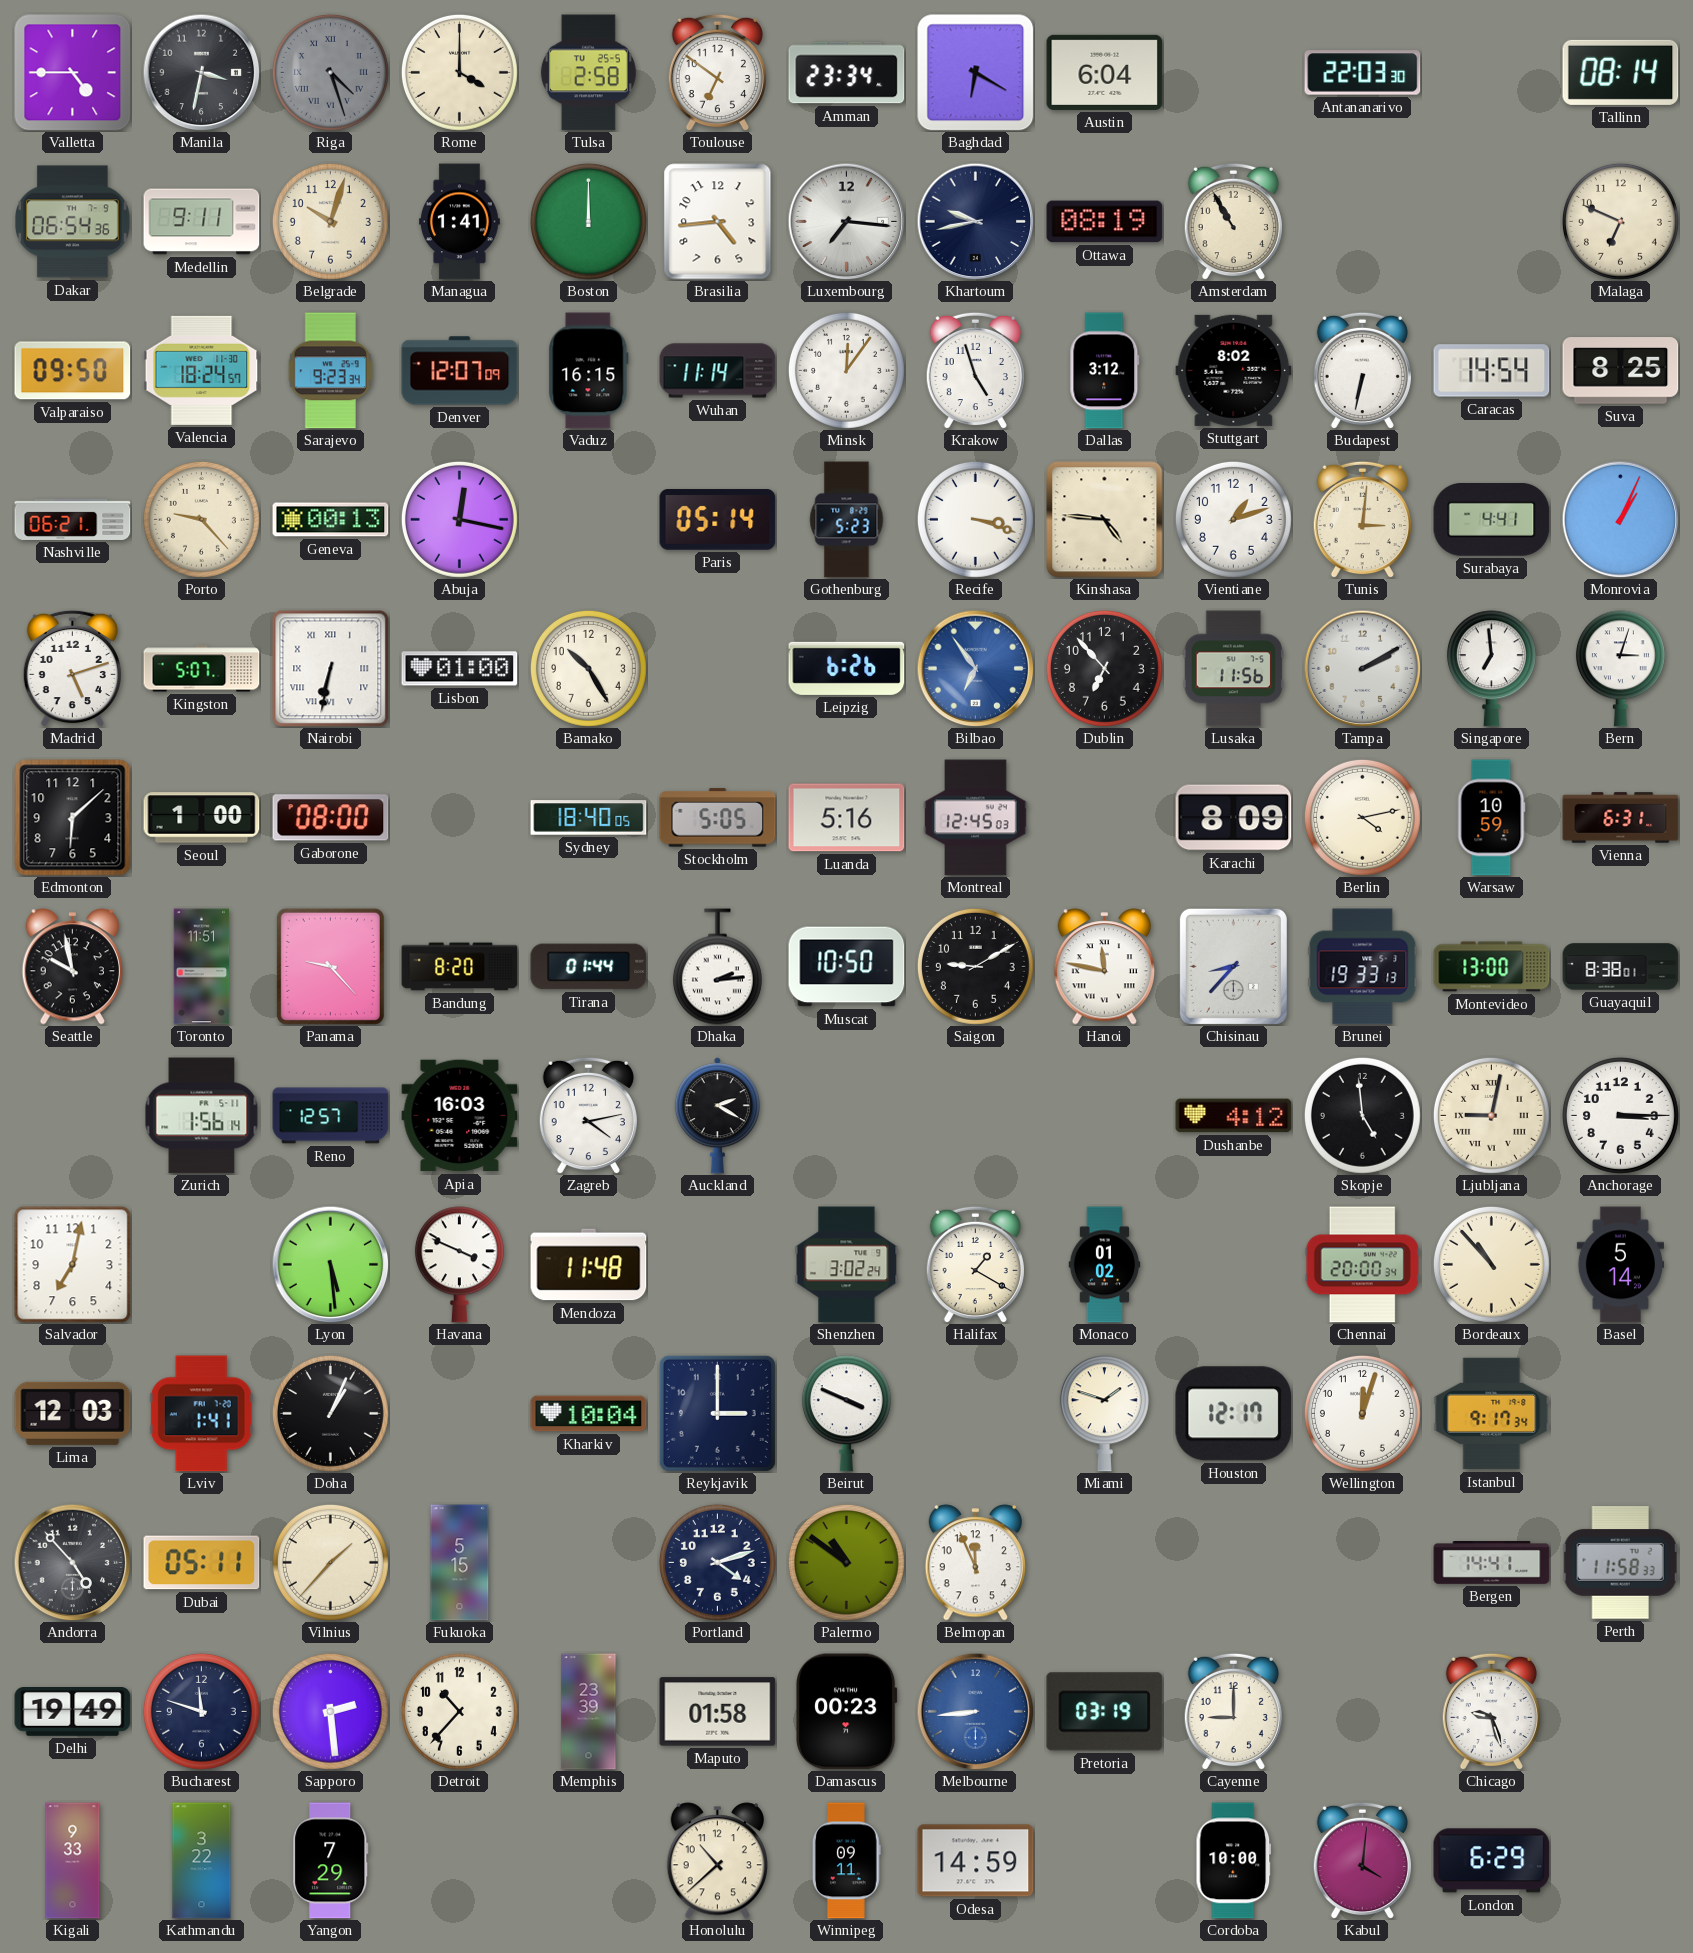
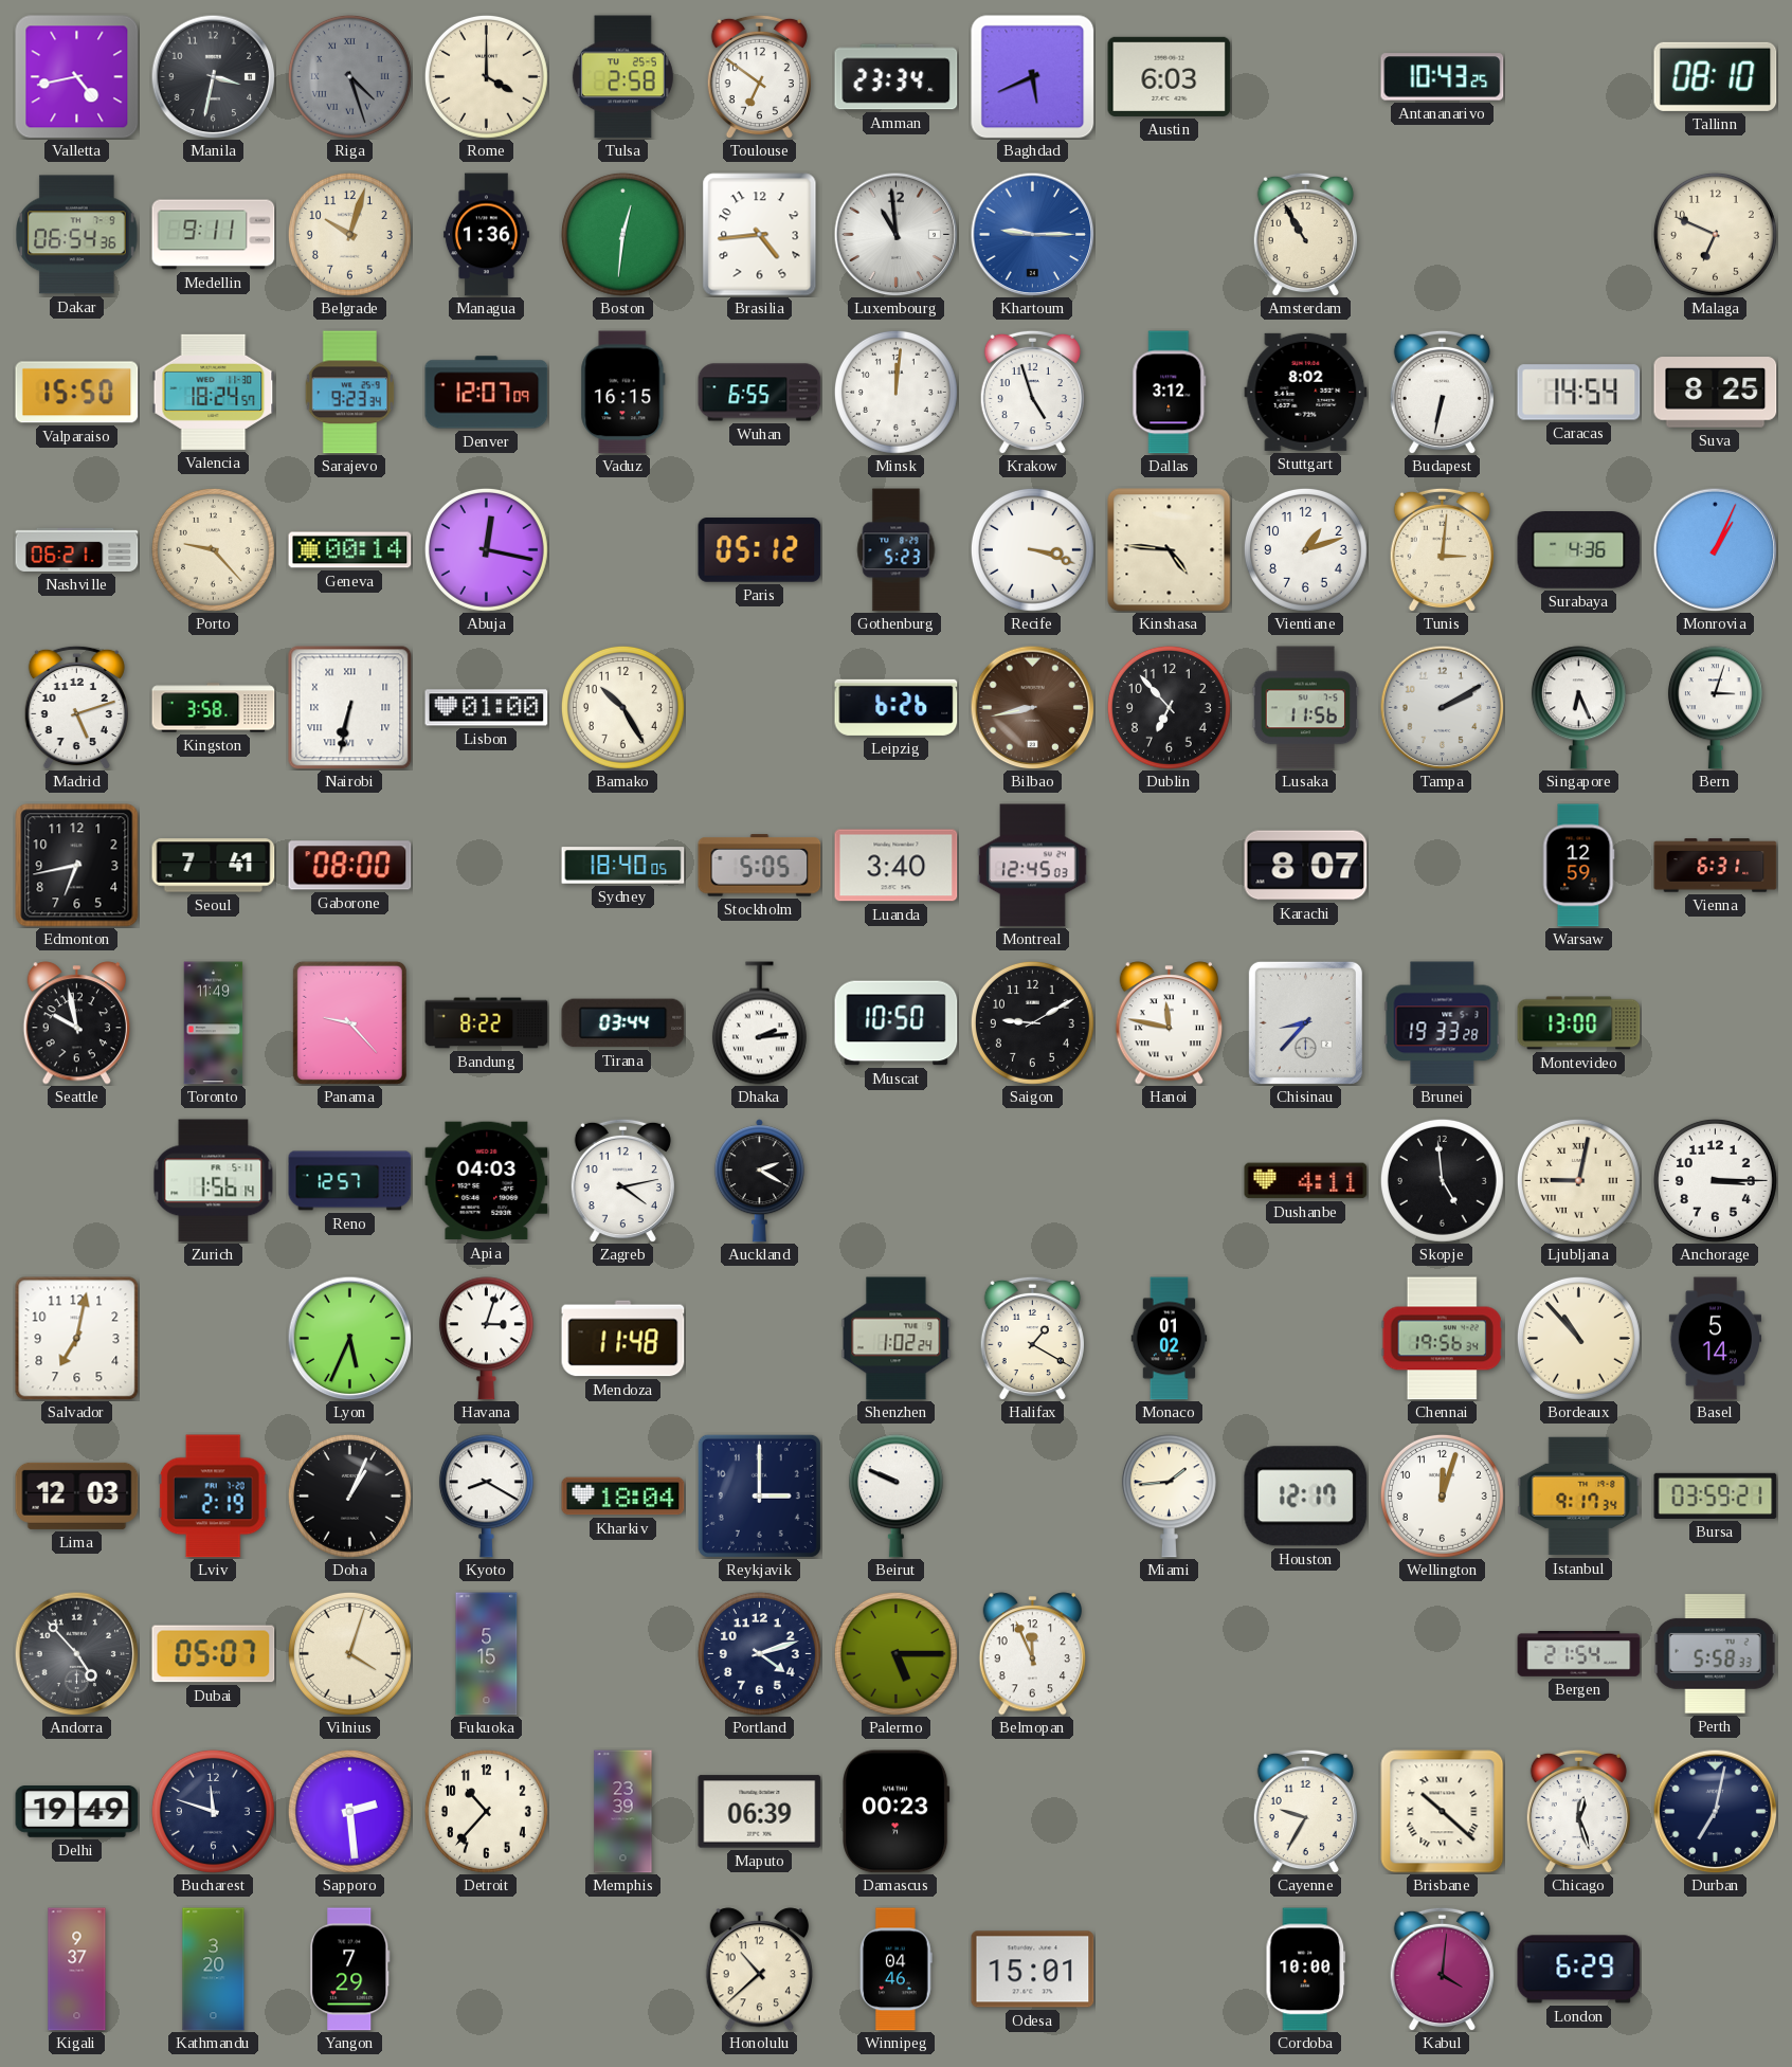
Valletta: 4:45 -> 4:43
Baghdad: 6:20 -> 5:41
Austin: 6:04 -> 6:03
Antananarivo: 22:03 -> 10:43
Tallinn: 08:14 -> 08:10
Managua: 1:41 -> 1:36
Boston: 12:00 -> 12:31
Luxembourg: 7:16 -> 10:59
Khartoum: 9:43 -> 9:15
Khartoum dial: navy -> blue
Ottawa: 08:19 -> none
Valparaiso: 09:50 -> 15:50
Wuhan: 11:14 -> 6:55
Minsk: 12:06 -> 12:01
Geneva: 00:13 -> 00:14
Paris: 05:14 -> 05:12
Surabaya: 4:41 -> 4:36
Kingston: 5:07 -> 3:58
Bilbao: 6:54 -> 8:43
Bilbao dial: blue -> brown
Singapore: 6:59 -> 6:26
Edmonton: 6:08 -> 6:43
Seoul: 1:00 -> 7:41
Luanda: 5:16 -> 3:40
Karachi: 8:09 -> 8:07
Berlin: 4:13 -> none
Warsaw: 10:59 -> 12:59
Toronto: 11:51 -> 11:49
Bandung: 8:20 -> 8:22
Tirana: 01:44 -> 03:44
Brunei: 19:33:13 -> 19:33:28
Guayaquil: 8:38 -> none
Apia: 16:03 -> 04:03
Dushanbe: 4:12 -> 4:11
Lyon: 5:29 -> 5:34
Havana: 3:49 -> 3:03
Shenzhen: 3:02 -> 1:02
Chennai: 20:00 -> 19:56
Lviv: 1:41 -> 2:19
Kyoto: none -> 8:20
Kharkiv: 10:04 -> 18:04
Beirut: 3:49 -> 9:49
Miami: 1:48 -> 1:44
Bursa: none -> 03:59
Dubai: 05:11 -> 05:07
Vilnius: 1:37 -> 4:03
Palermo: 10:51 -> 5:15
Bergen: 14:41 -> 21:54
Perth: 11:58 -> 5:58
Maputo: 01:58 -> 06:39
Melbourne: 8:44 -> none
Pretoria: 03:19 -> none
Cayenne: 9:00 -> 9:35
Brisbane: none -> 10:22
Chicago: 9:27 -> 12:27
Durban: none -> 7:02
Kigali: 9:33 -> 9:37
Kathmandu: 3:22 -> 3:20
Winnipeg: 09:11 -> 04:46
Odesa: 14:59 -> 15:01
